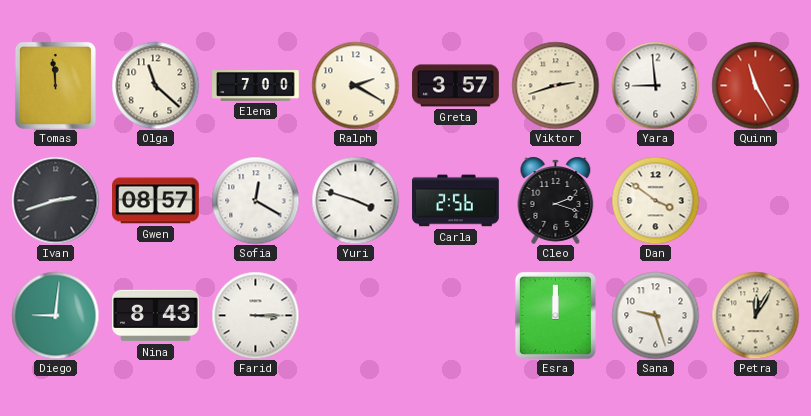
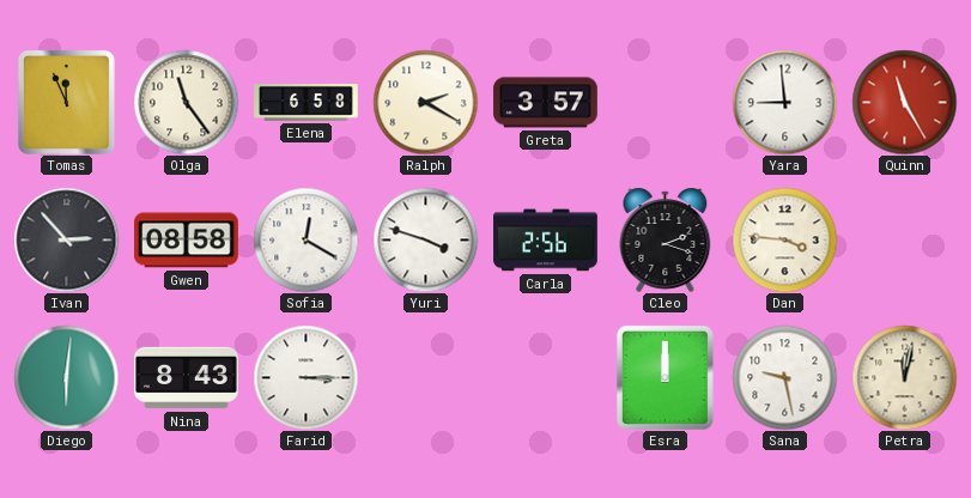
Tomas: 11:59 -> 11:56
Olga: 11:22 -> 11:24
Elena: 7:00 -> 6:58
Viktor: 2:42 -> none
Ivan: 2:42 -> 2:53
Gwen: 08:57 -> 08:58
Dan: 3:51 -> 3:46
Diego: 9:01 -> 6:01
Sana: 9:27 -> 9:28
Petra: 12:05 -> 12:02
